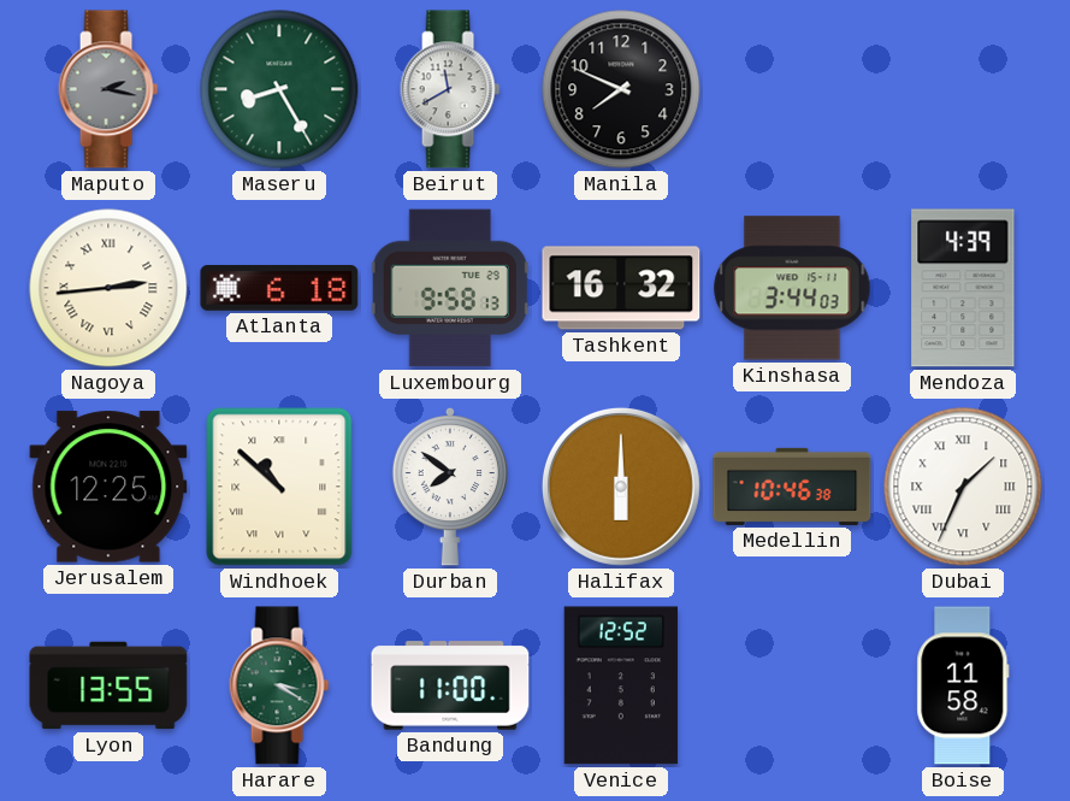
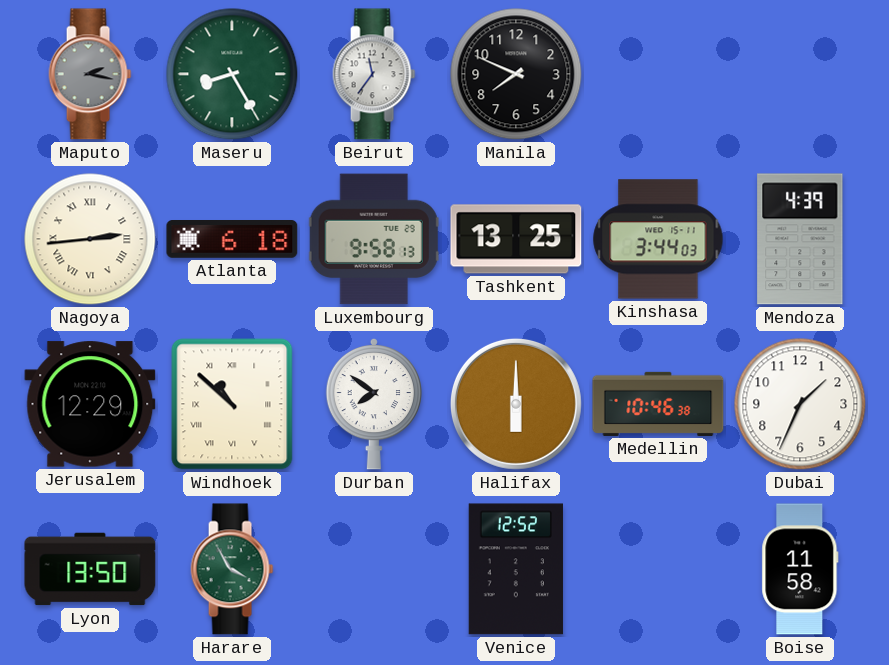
Beirut: 11:40 -> 11:36
Tashkent: 16:32 -> 13:25
Jerusalem: 12:25 -> 12:29
Dubai numerals: Roman -> Arabic
Lyon: 13:55 -> 13:50
Harare: 3:20 -> 3:55
Bandung: 11:00 -> none
